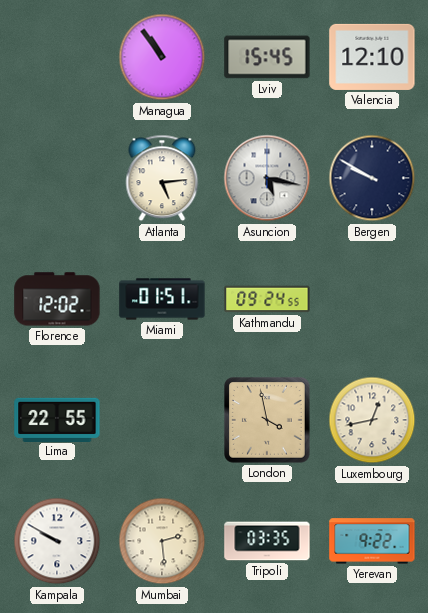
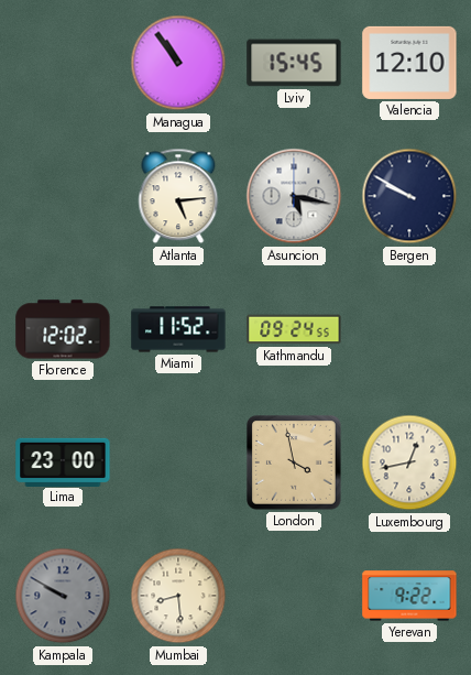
Miami: 01:51 -> 11:52
Lima: 22:55 -> 23:00
Kampala dial: white -> grey
Mumbai: 2:29 -> 8:29
Tripoli: 03:35 -> none
